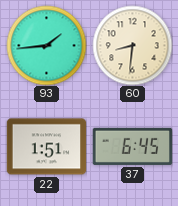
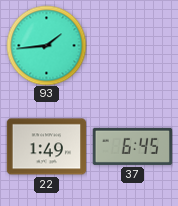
60: 8:31 -> none
22: 1:51 -> 1:49
